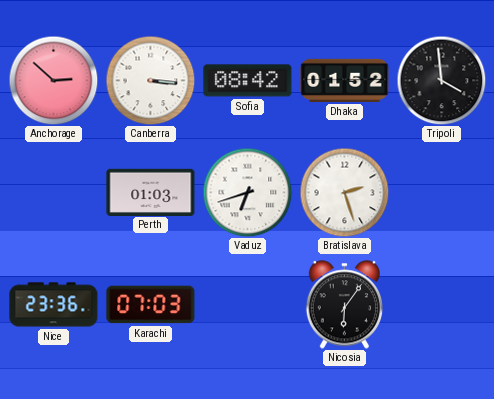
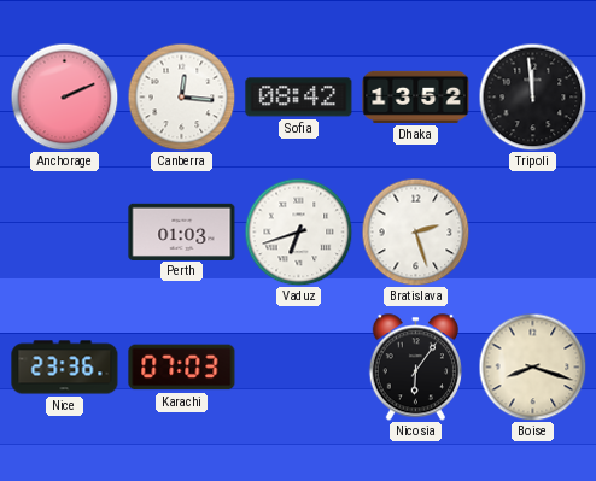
Anchorage: 2:52 -> 2:11
Canberra: 3:16 -> 12:16
Dhaka: 01:52 -> 13:52
Tripoli: 3:59 -> 11:59
Boise: none -> 8:18
